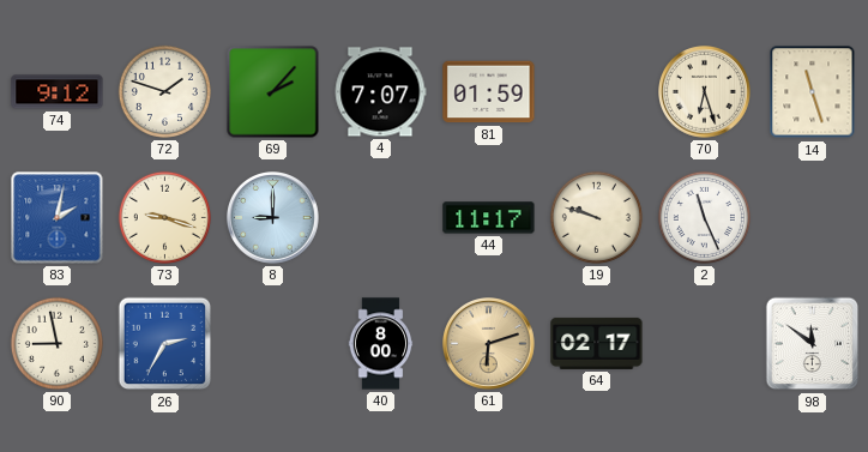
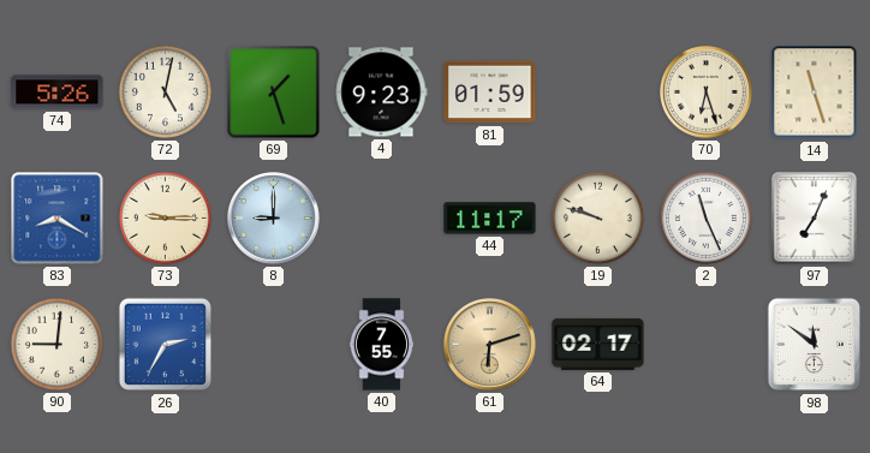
74: 9:12 -> 5:26
72: 1:48 -> 5:02
69: 2:07 -> 1:27
4: 7:07 -> 9:23
83: 2:02 -> 8:20
73: 9:18 -> 9:15
97: none -> 7:04
90: 8:58 -> 9:01
40: 8:00 -> 7:55
